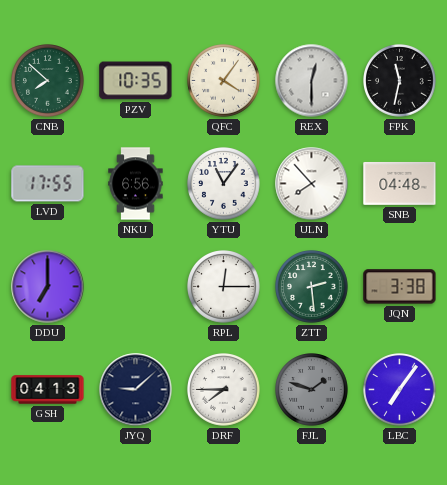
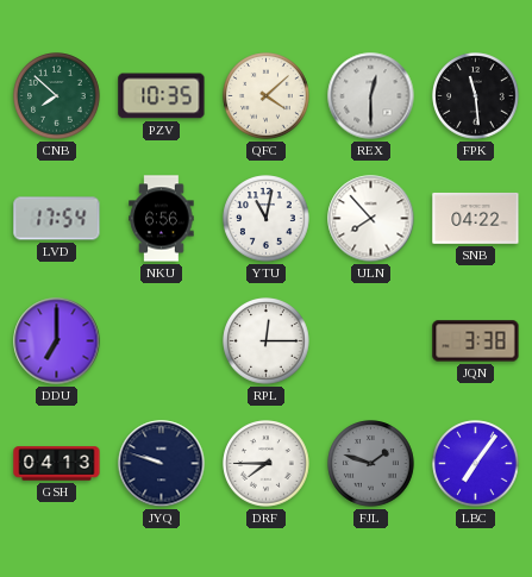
QFC: 4:06 -> 4:08
FPK: 11:32 -> 11:29
LVD: 17:55 -> 17:54
YTU: 11:06 -> 11:02
SNB: 04:48 -> 04:22
ZTT: 2:29 -> none
JYQ: 9:08 -> 9:48
